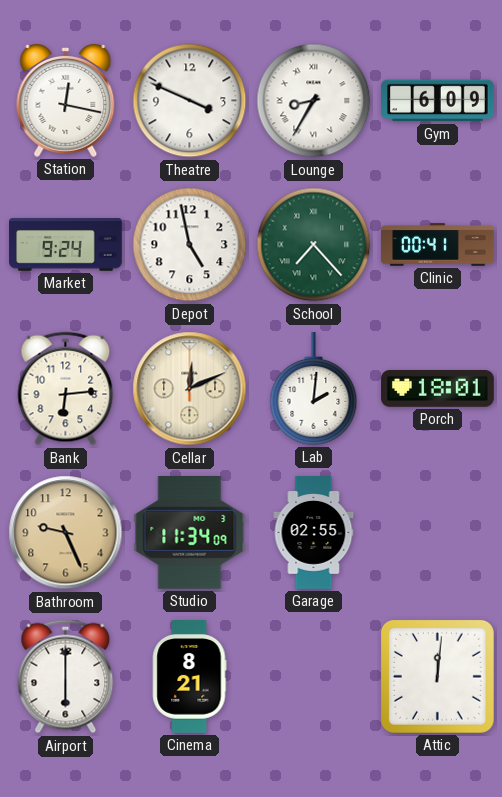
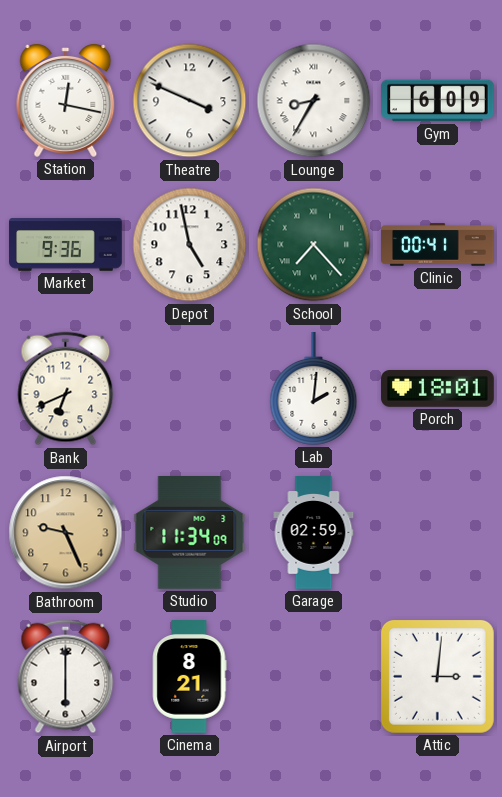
Market: 9:24 -> 9:36
Bank: 6:14 -> 6:41
Cellar: 12:11 -> none
Garage: 02:55 -> 02:59
Attic: 12:01 -> 3:01
